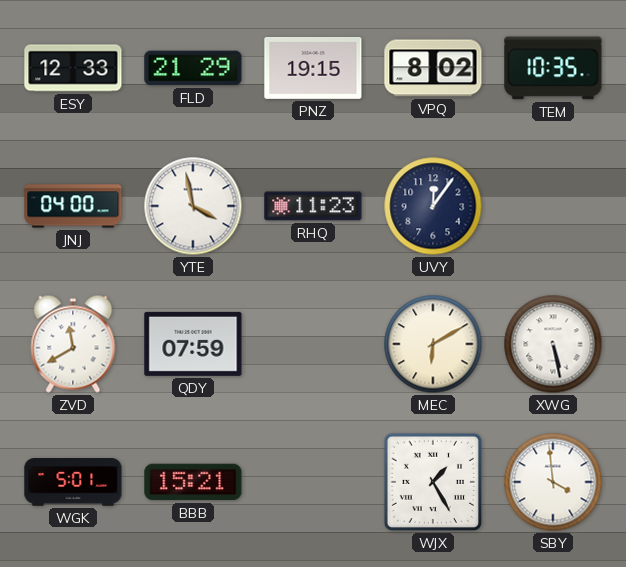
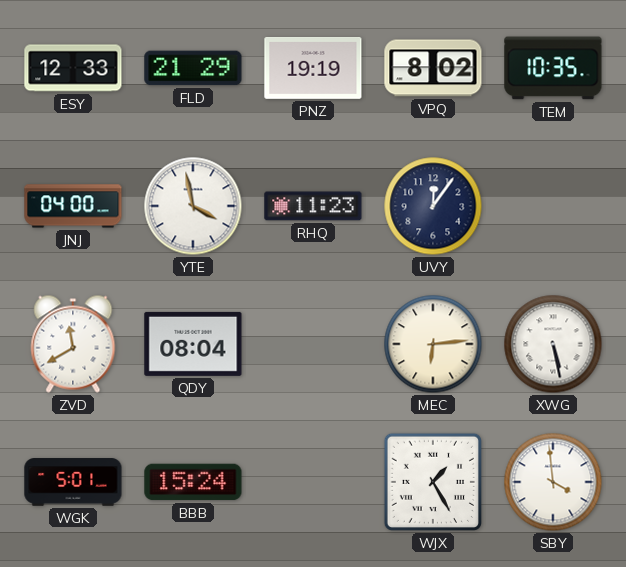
PNZ: 19:15 -> 19:19
QDY: 07:59 -> 08:04
MEC: 6:10 -> 6:14
BBB: 15:21 -> 15:24
